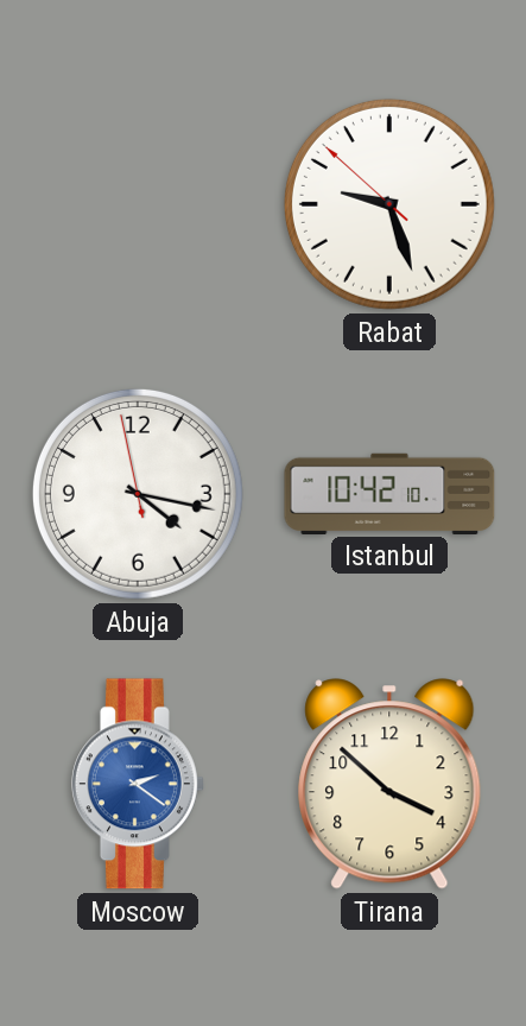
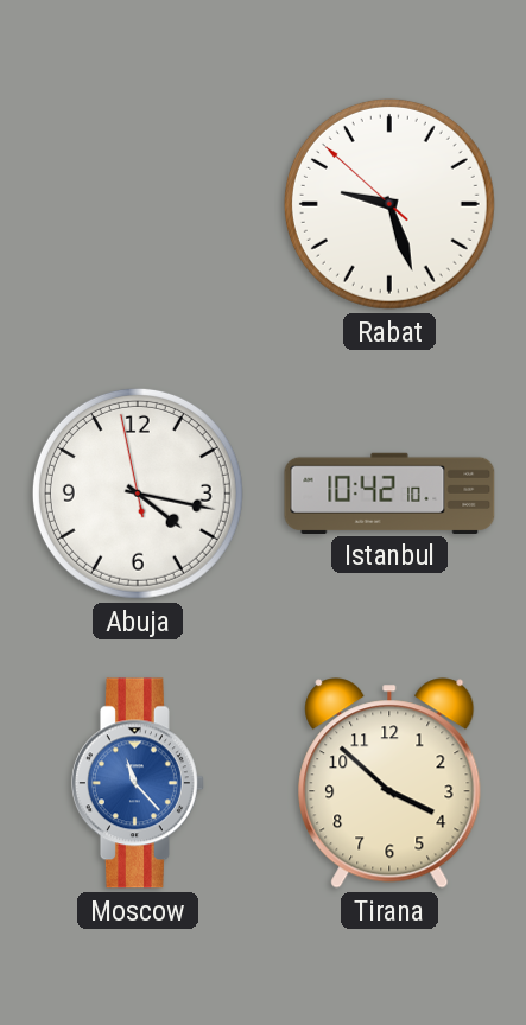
Moscow: 2:21 -> 11:23
